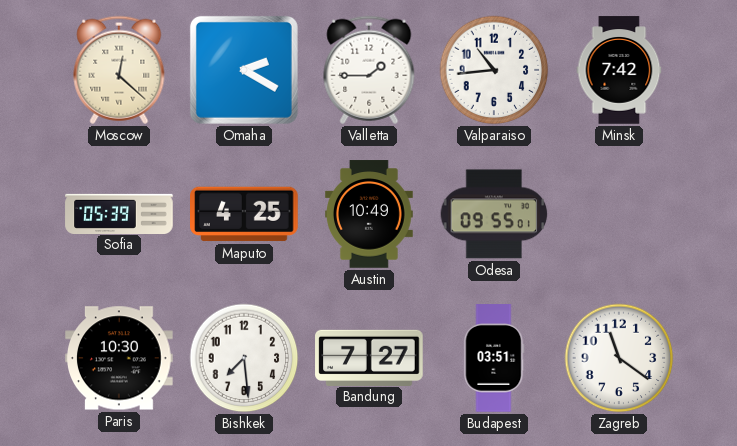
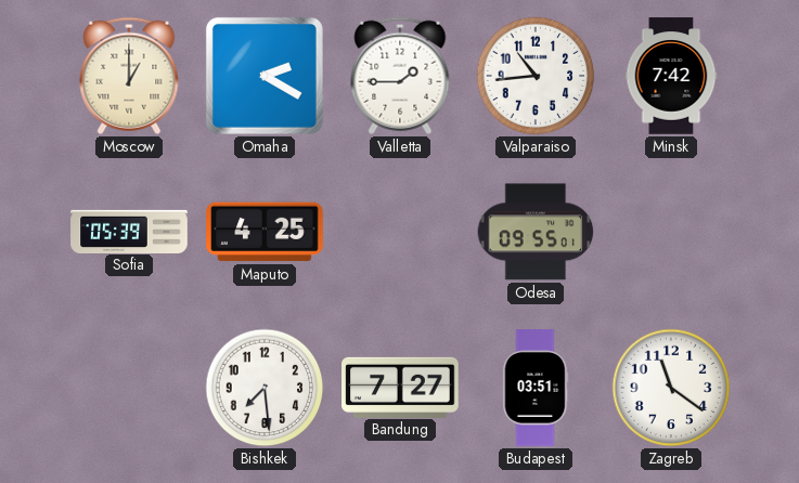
Moscow: 12:22 -> 1:00
Austin: 10:49 -> none
Paris: 10:30 -> none
